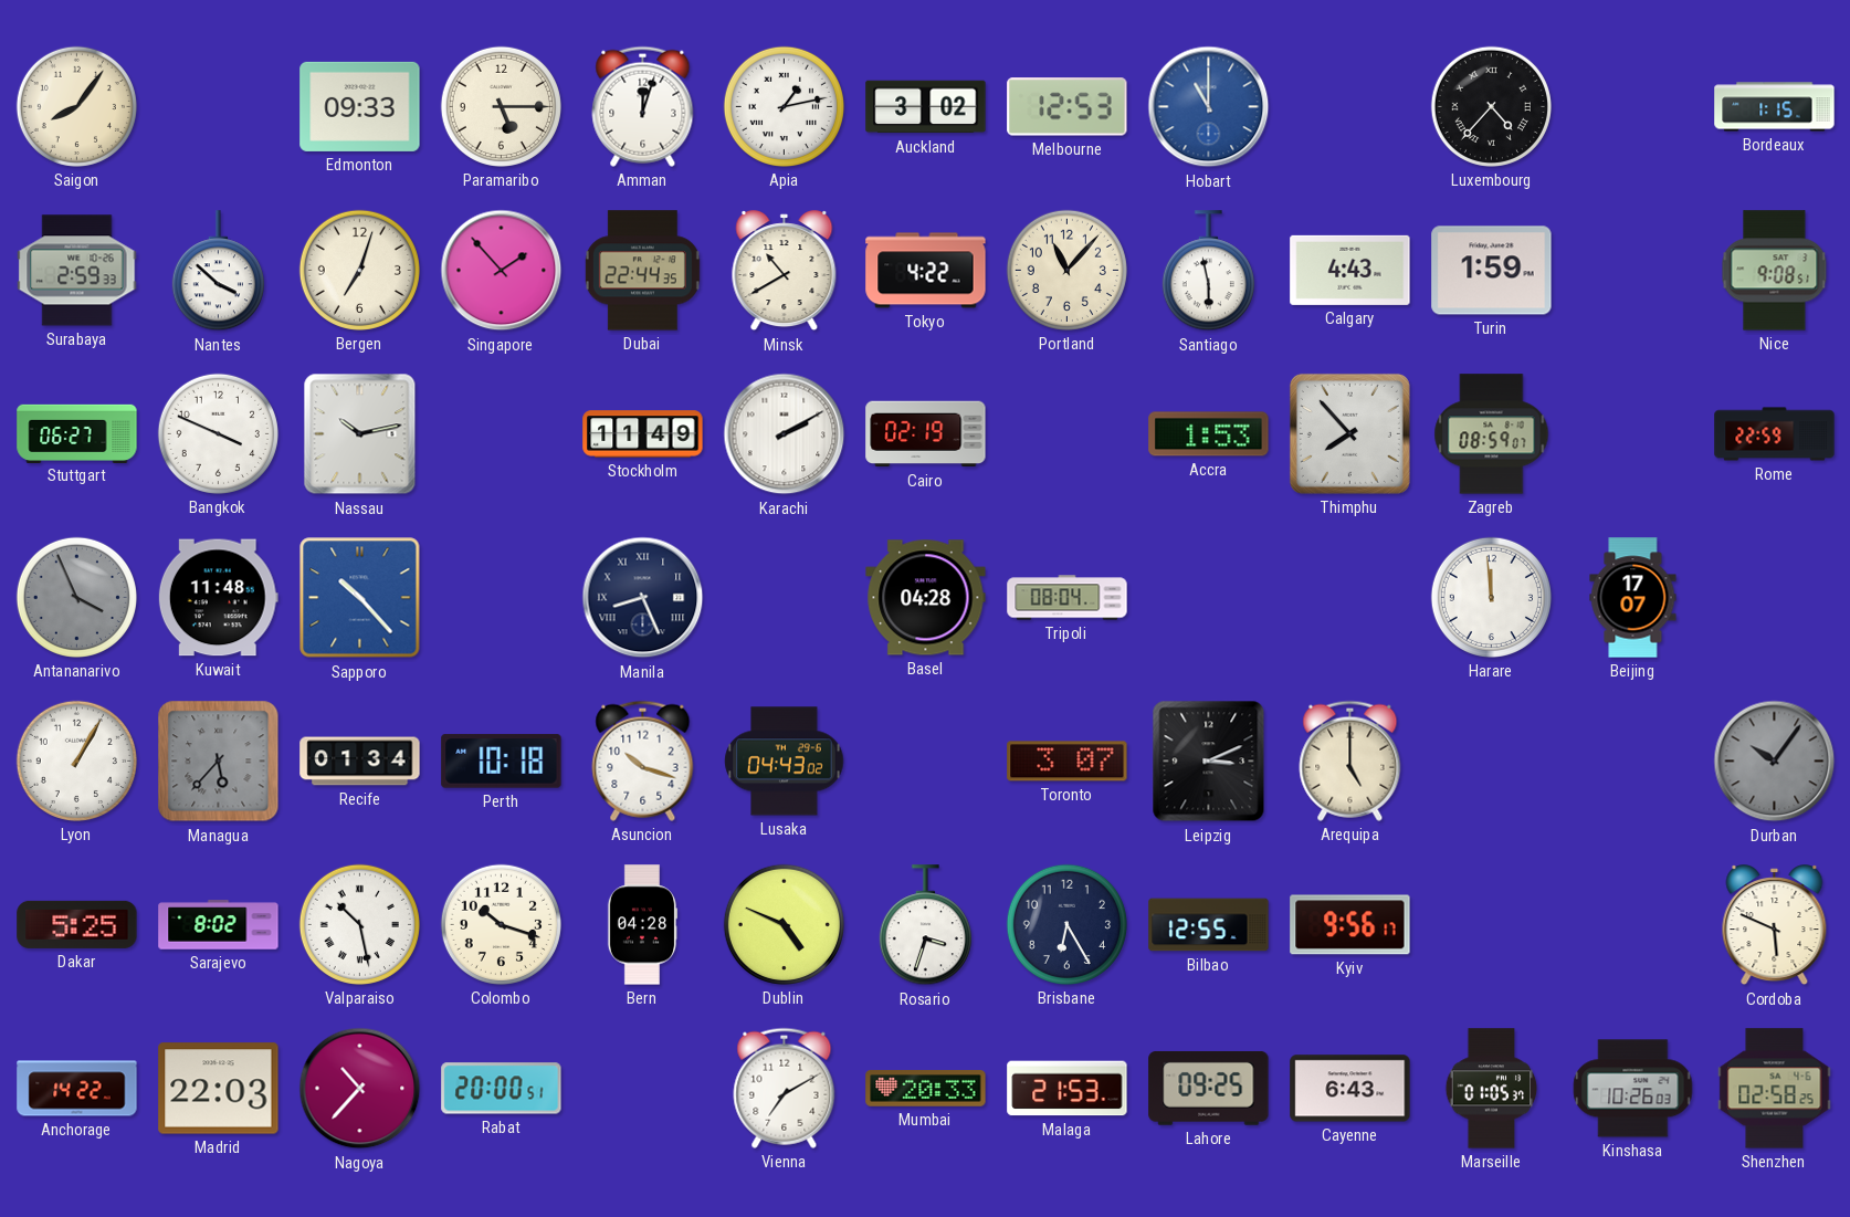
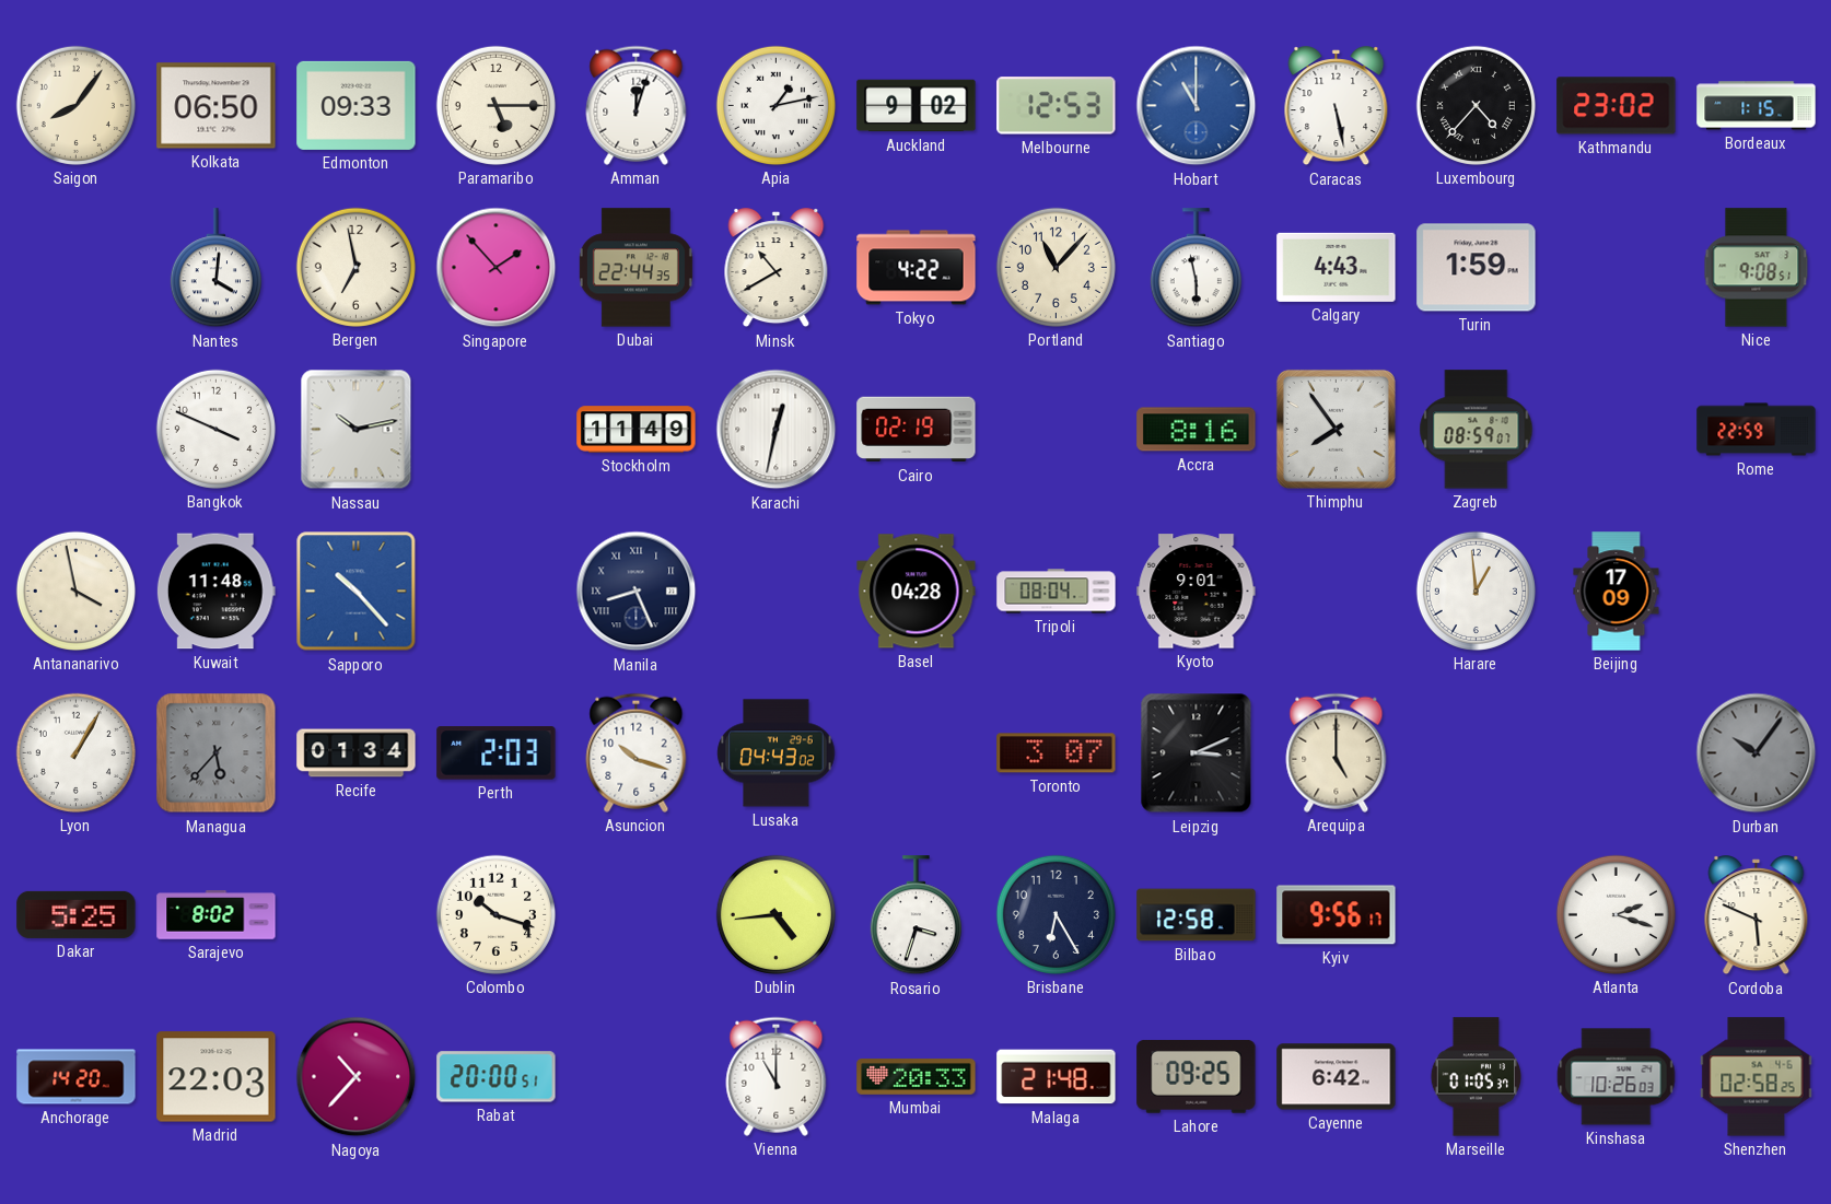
Kolkata: none -> 06:50
Auckland: 3:02 -> 9:02
Caracas: none -> 5:28
Kathmandu: none -> 23:02
Surabaya: 2:59 -> none
Nantes: 3:52 -> 4:01
Bergen: 7:03 -> 6:58
Stuttgart: 06:27 -> none
Karachi: 2:10 -> 12:32
Accra: 1:53 -> 8:16
Thimphu: 7:53 -> 7:54
Antananarivo: 3:56 -> 3:58
Antananarivo dial: grey -> cream
Kyoto: none -> 9:01
Harare: 11:59 -> 12:59
Beijing: 17:07 -> 17:09
Perth: 10:18 -> 2:03
Valparaiso: 10:28 -> none
Bern: 04:28 -> none
Dublin: 4:49 -> 4:44
Bilbao: 12:55 -> 12:58
Atlanta: none -> 2:18
Anchorage: 14:22 -> 14:20
Vienna: 7:10 -> 11:00
Malaga: 21:53 -> 21:48
Cayenne: 6:43 -> 6:42
